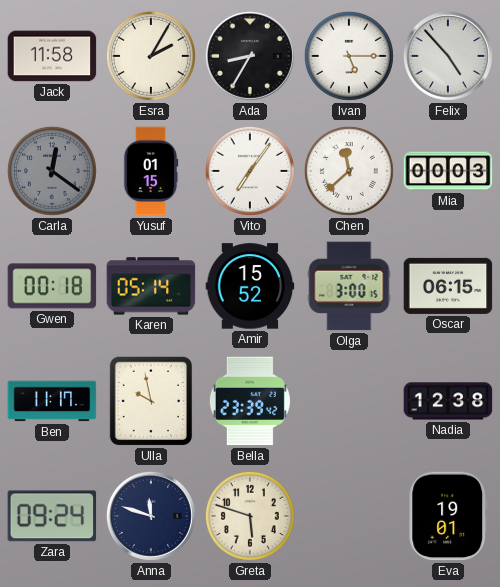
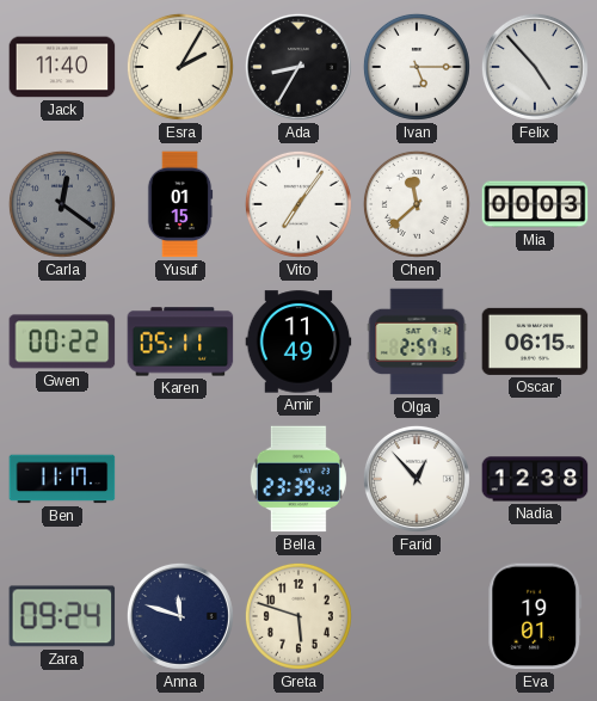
Jack: 11:58 -> 11:40
Gwen: 00:18 -> 00:22
Karen: 05:14 -> 05:11
Amir: 15:52 -> 11:49
Olga: 3:00 -> 2:57
Ulla: 9:58 -> none
Farid: none -> 12:53
